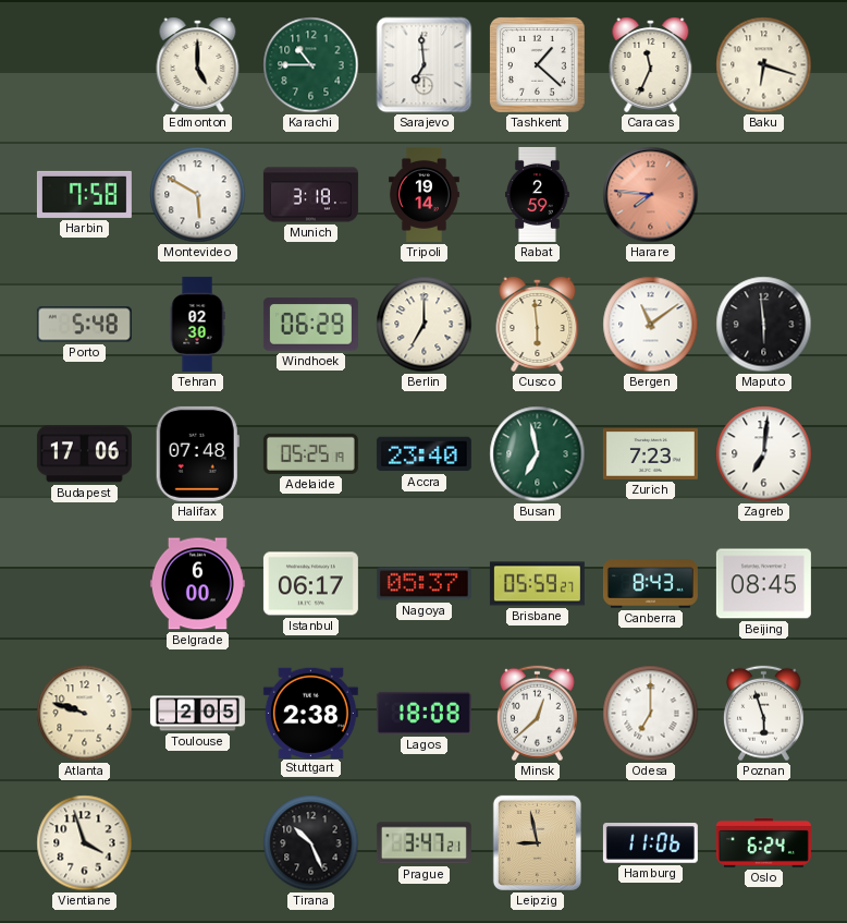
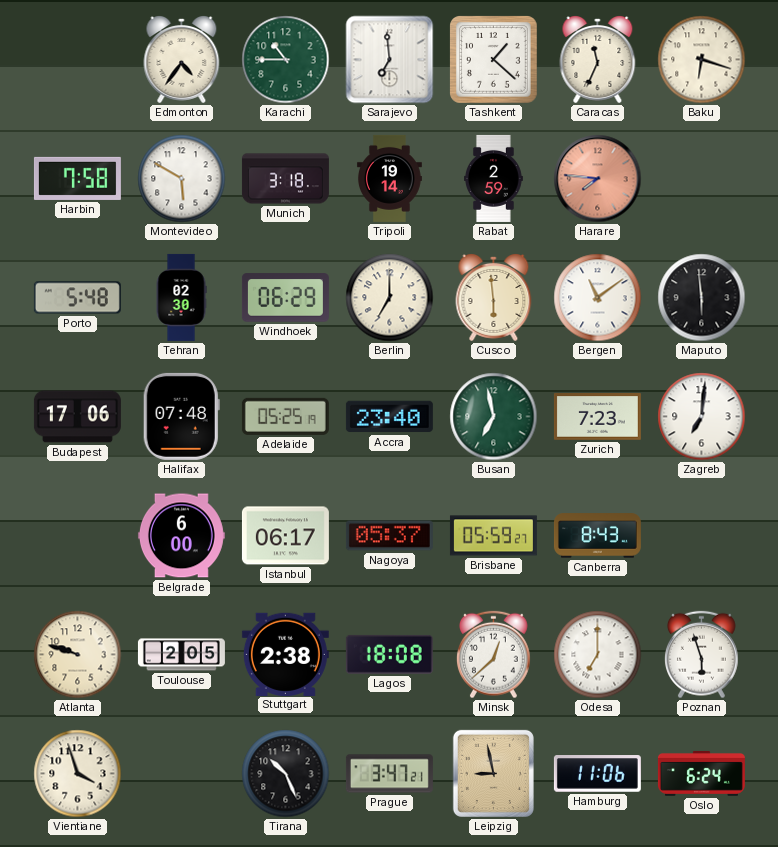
Edmonton: 5:00 -> 4:36
Beijing: 08:45 -> none
